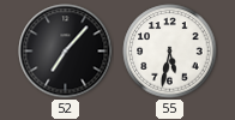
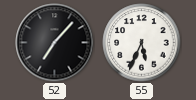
55: 5:32 -> 5:34
